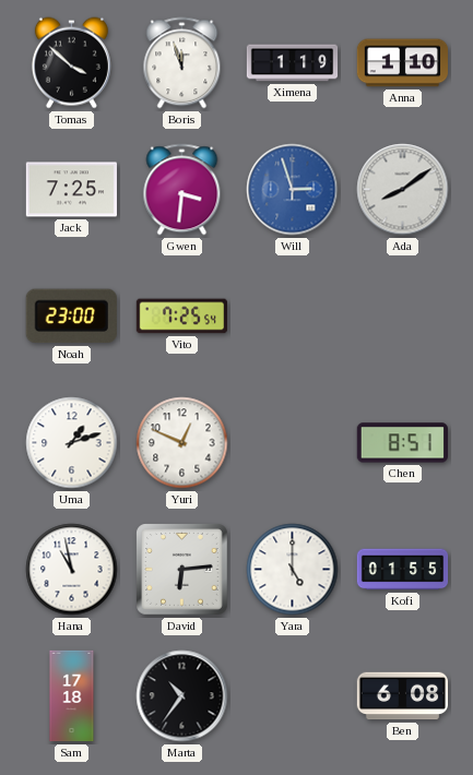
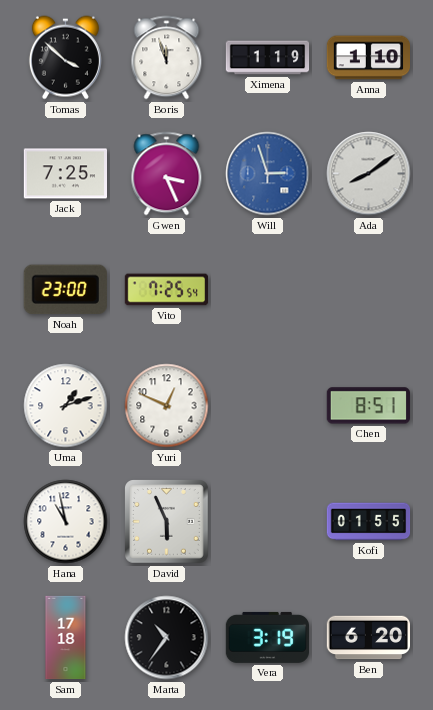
Gwen: 3:31 -> 3:26
David: 6:14 -> 5:56
Yara: 5:00 -> none
Vera: none -> 3:19
Ben: 6:08 -> 6:20
